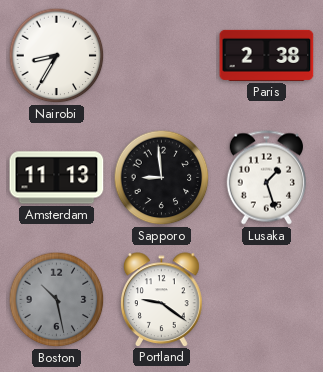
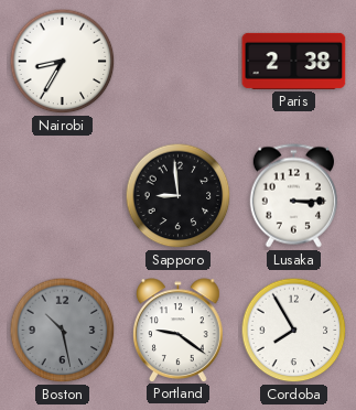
Amsterdam: 11:13 -> none
Lusaka: 1:27 -> 3:15
Cordoba: none -> 7:55
